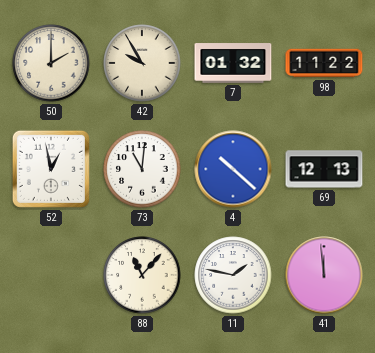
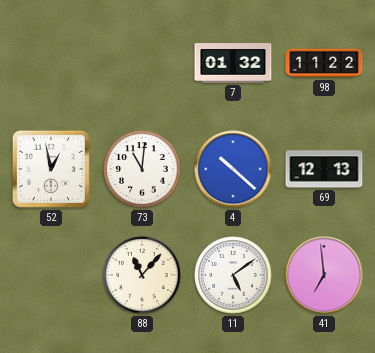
50: 2:00 -> none
42: 9:55 -> none
11: 1:47 -> 5:09
41: 11:59 -> 6:59
